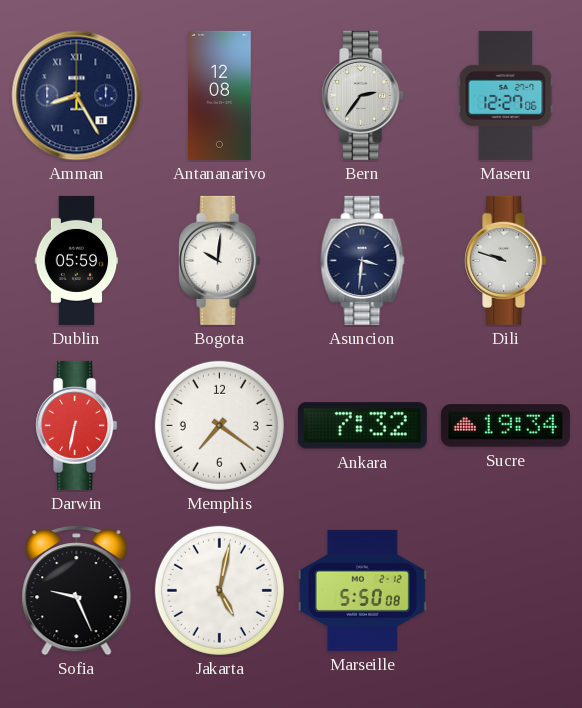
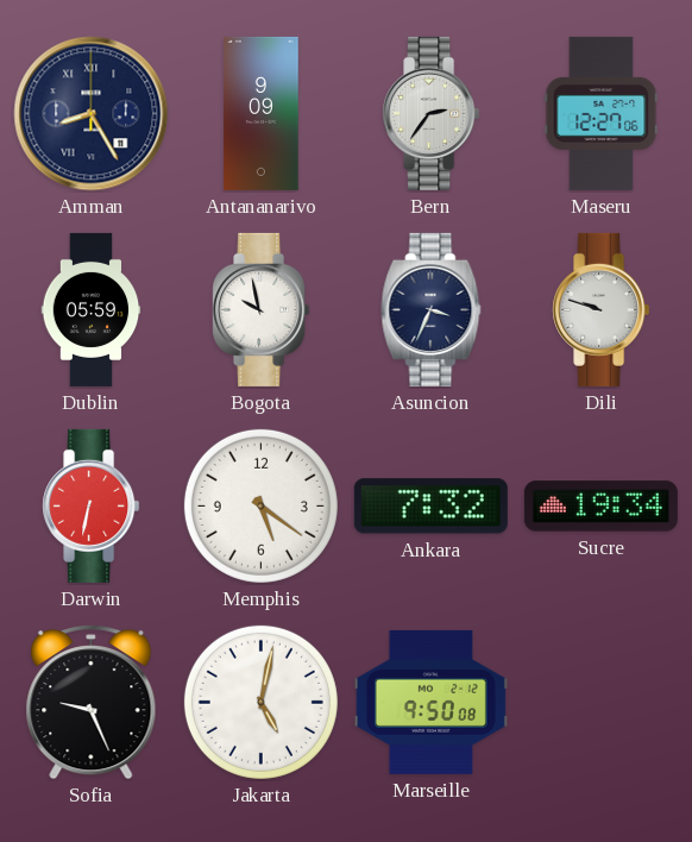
Antananarivo: 12:08 -> 9:09
Bogota: 10:01 -> 9:58
Asuncion: 3:31 -> 3:34
Memphis: 7:21 -> 5:21
Marseille: 5:50 -> 9:50
